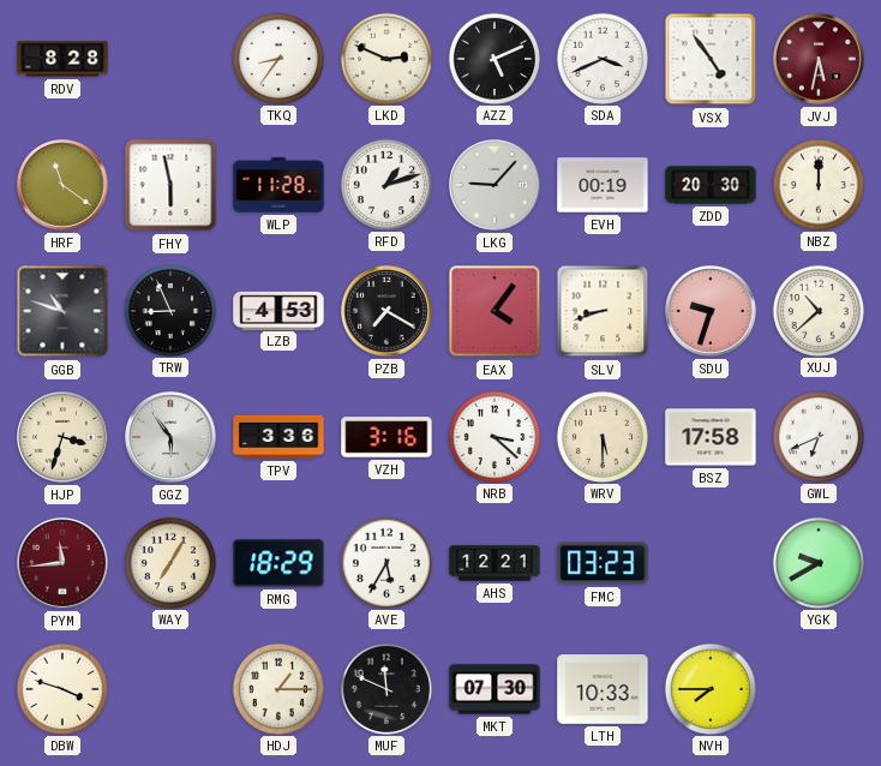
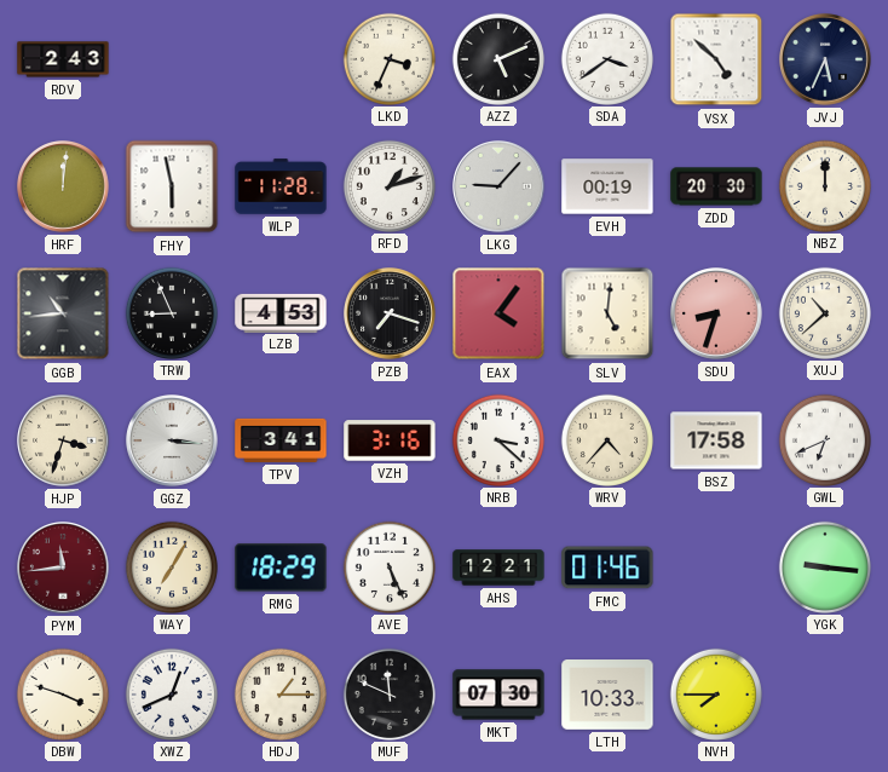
RDV: 8:28 -> 2:43
TKQ: 8:36 -> none
LKD: 2:49 -> 3:34
SDA: 3:41 -> 3:39
VSX: 4:54 -> 4:52
JVJ: 5:32 -> 5:34
JVJ dial: burgundy -> navy
HRF: 11:21 -> 12:01
GGB: 10:48 -> 10:44
PZB: 7:20 -> 7:18
SLV: 8:42 -> 5:01
SDU: 9:33 -> 8:33
GGZ: 5:54 -> 3:16
TPV: 3:36 -> 3:41
WRV: 5:30 -> 4:37
AVE: 5:35 -> 5:26
FMC: 03:23 -> 01:46
YGK: 9:40 -> 9:16
XWZ: none -> 12:41
